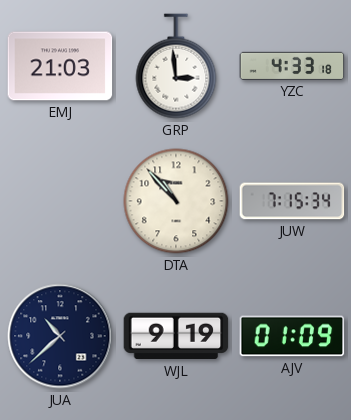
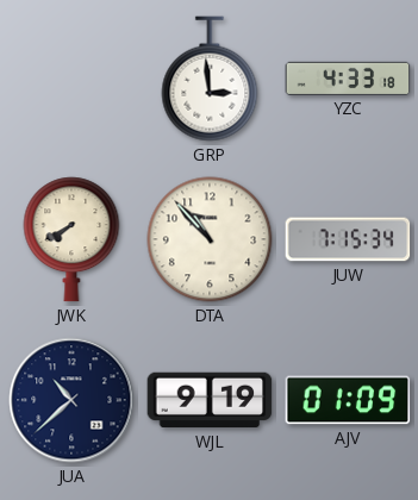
EMJ: 21:03 -> none
JWK: none -> 7:40
